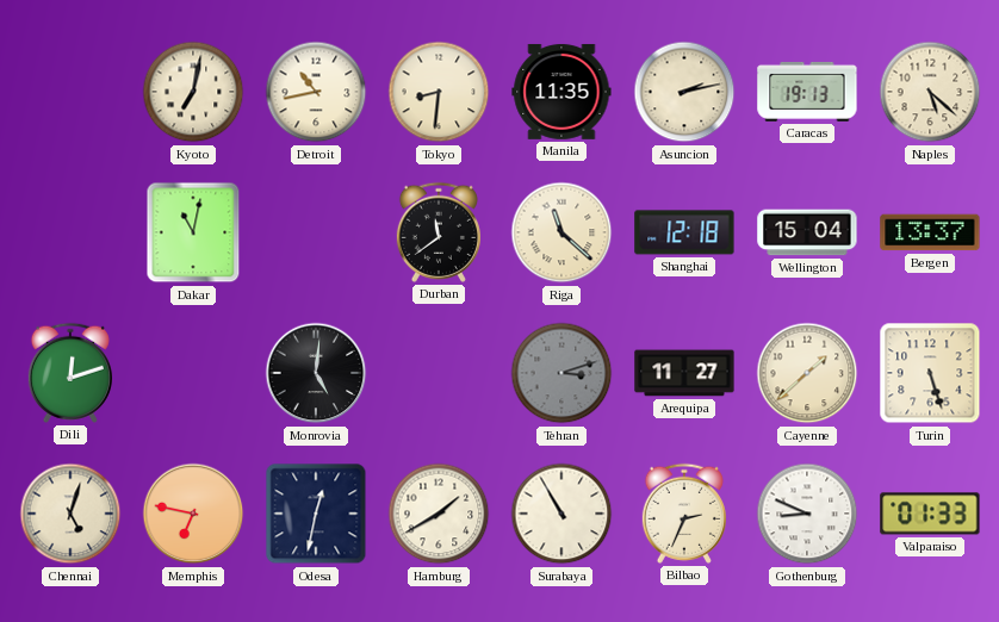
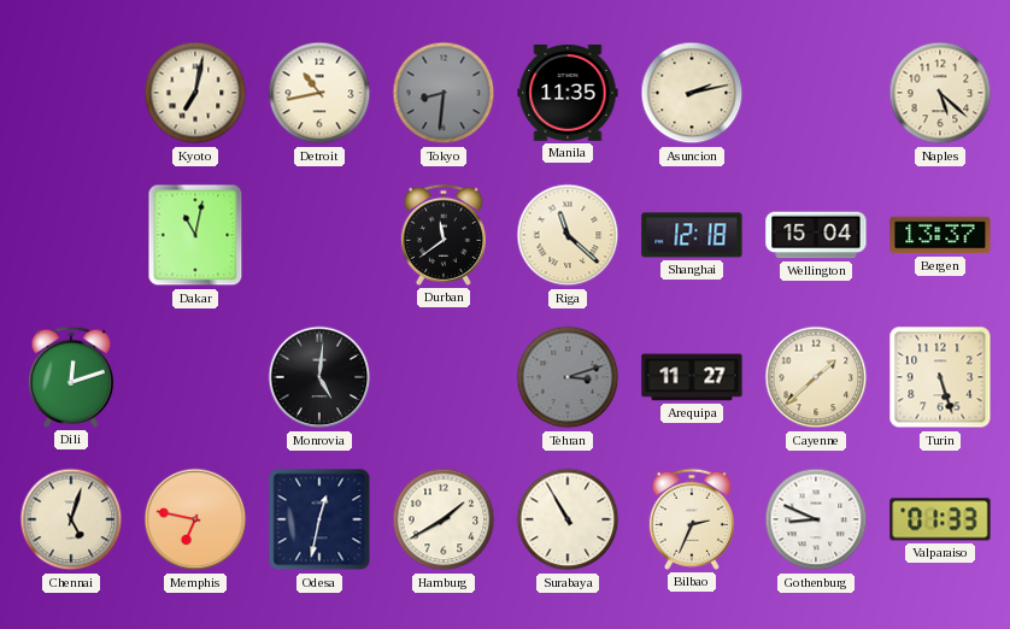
Tokyo dial: cream -> grey
Caracas: 19:13 -> none
